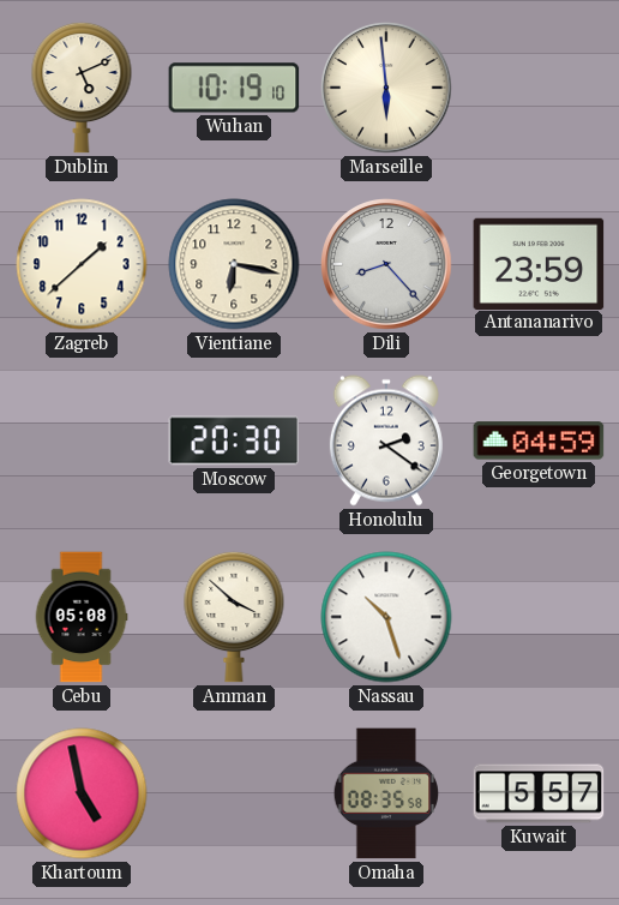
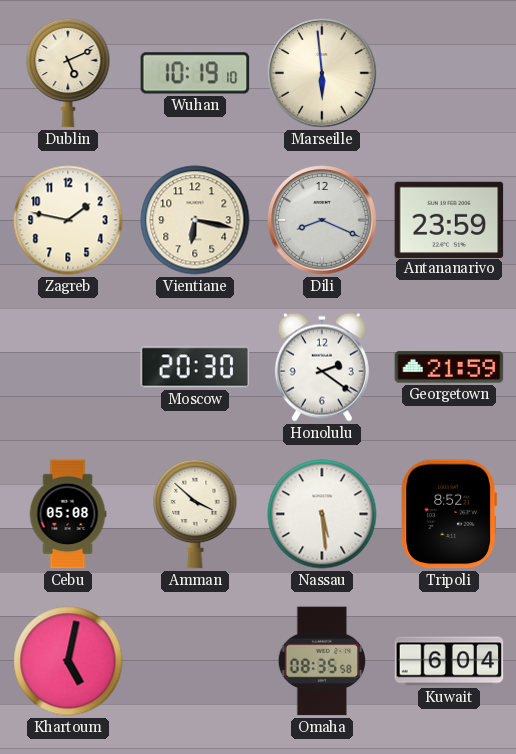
Zagreb: 1:38 -> 1:47
Dili: 8:23 -> 8:19
Georgetown: 04:59 -> 21:59
Nassau: 10:27 -> 5:29
Tripoli: none -> 8:52
Khartoum: 4:58 -> 5:02
Kuwait: 5:57 -> 6:04
